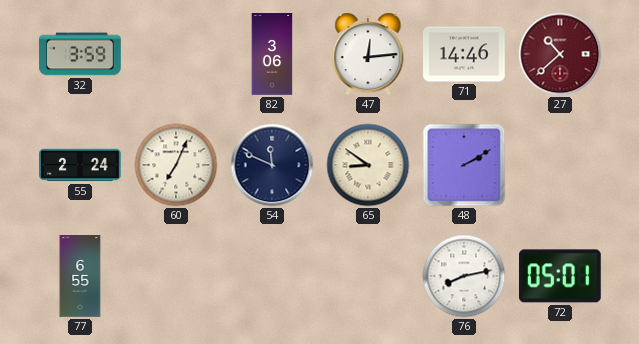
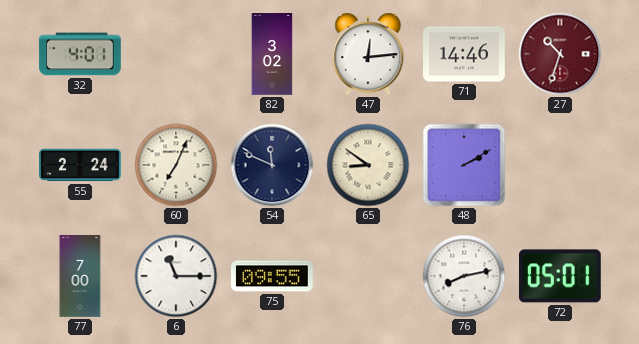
32: 3:59 -> 4:01
82: 3:06 -> 3:02
27: 10:38 -> 10:33
77: 6:55 -> 7:00
6: none -> 11:15
75: none -> 09:55
